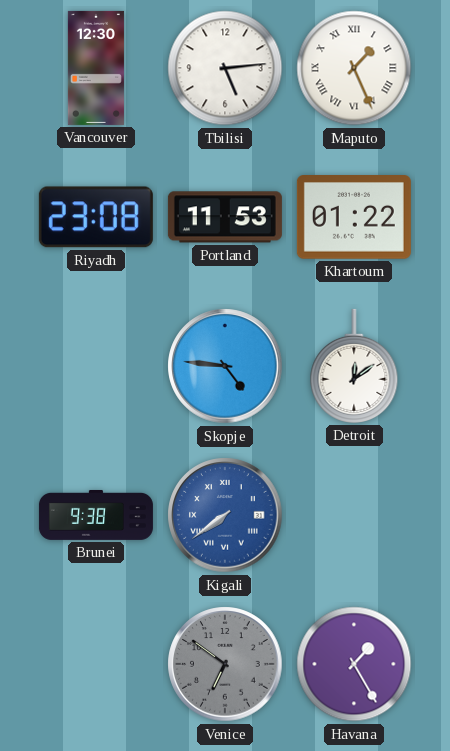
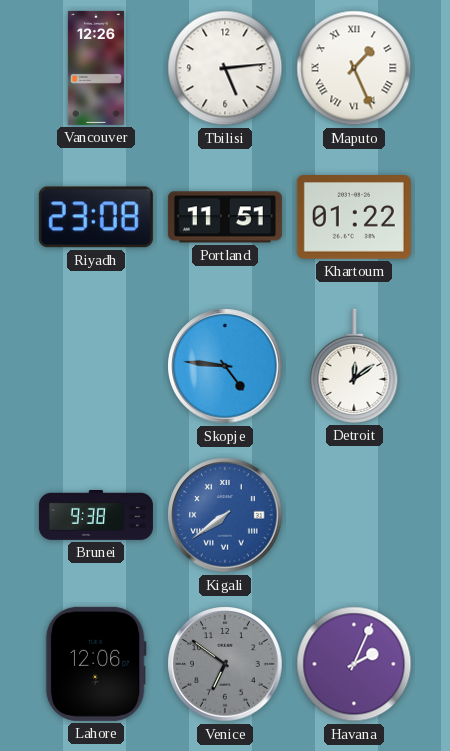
Vancouver: 12:30 -> 12:26
Portland: 11:53 -> 11:51
Lahore: none -> 12:06
Havana: 1:25 -> 2:04
